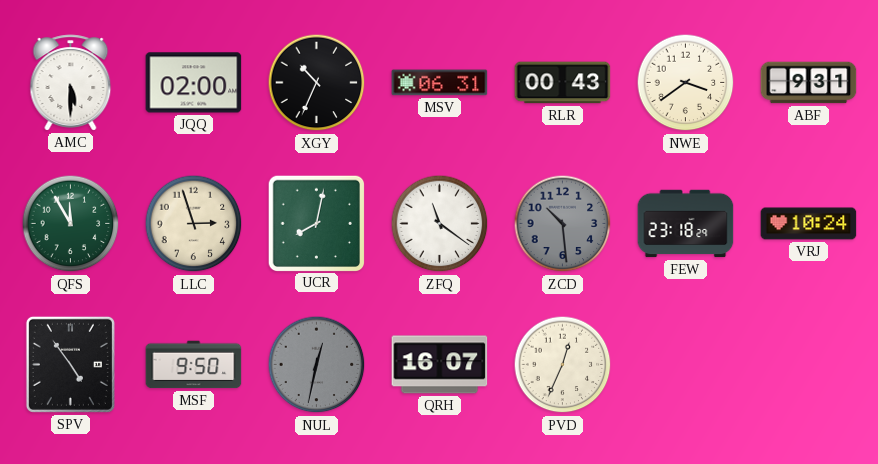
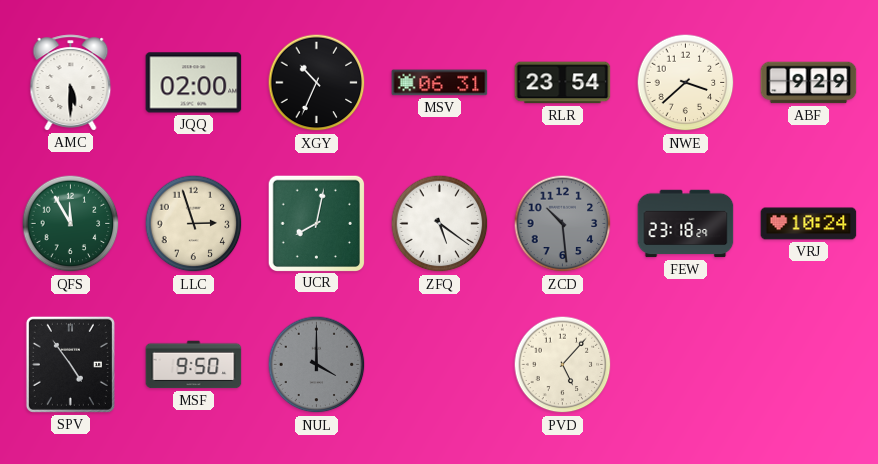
RLR: 00:43 -> 23:54
NWE: 3:39 -> 3:38
ABF: 9:31 -> 9:29
ZFQ: 11:21 -> 5:21
NUL: 12:32 -> 4:00
QRH: 16:07 -> none
PVD: 12:34 -> 5:07
